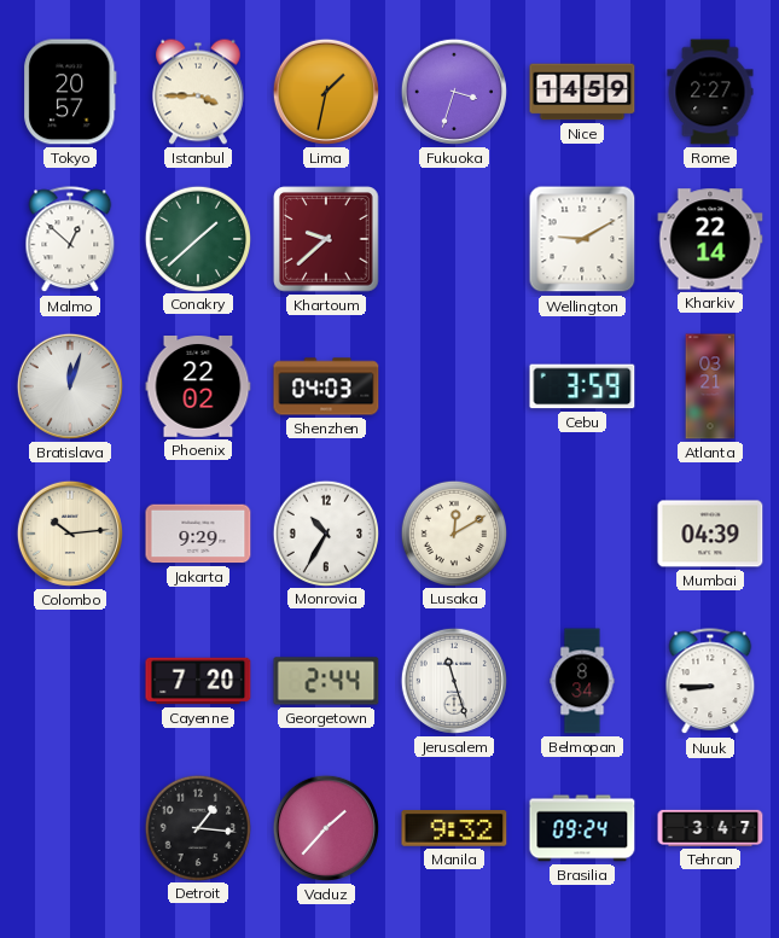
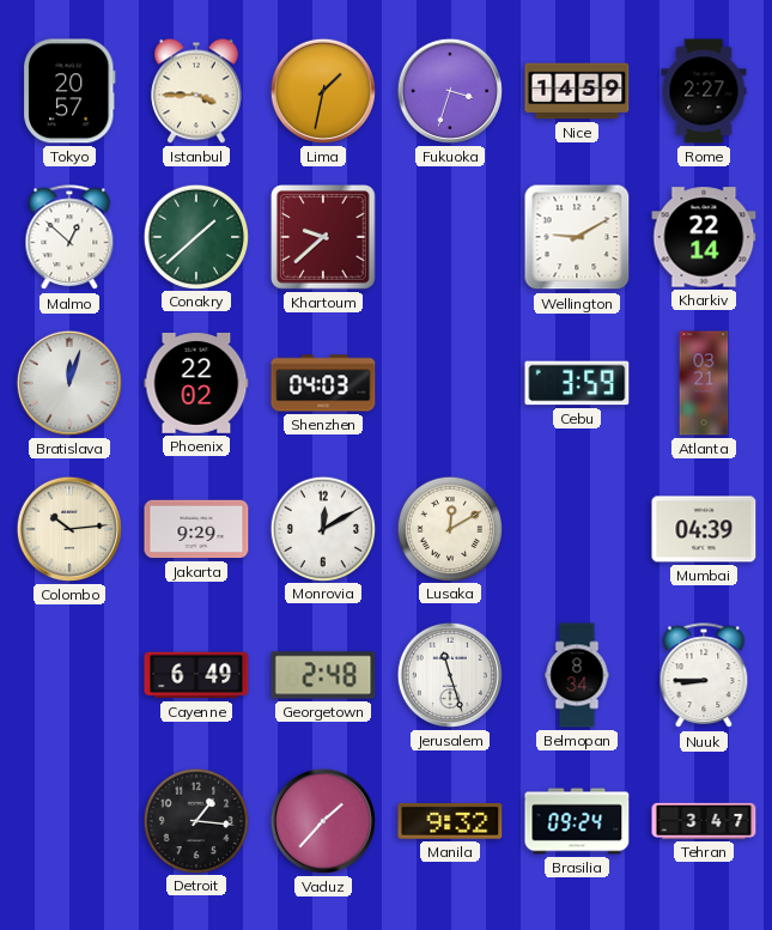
Monrovia: 10:35 -> 12:10
Cayenne: 7:20 -> 6:49
Georgetown: 2:44 -> 2:48
